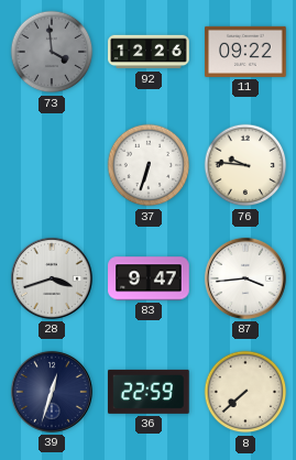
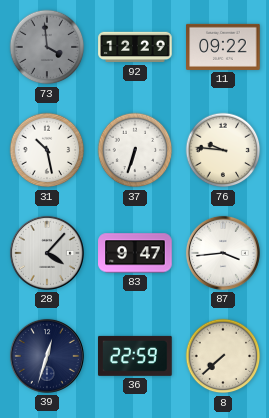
92: 12:26 -> 12:29
31: none -> 10:28
28: 3:42 -> 4:07
